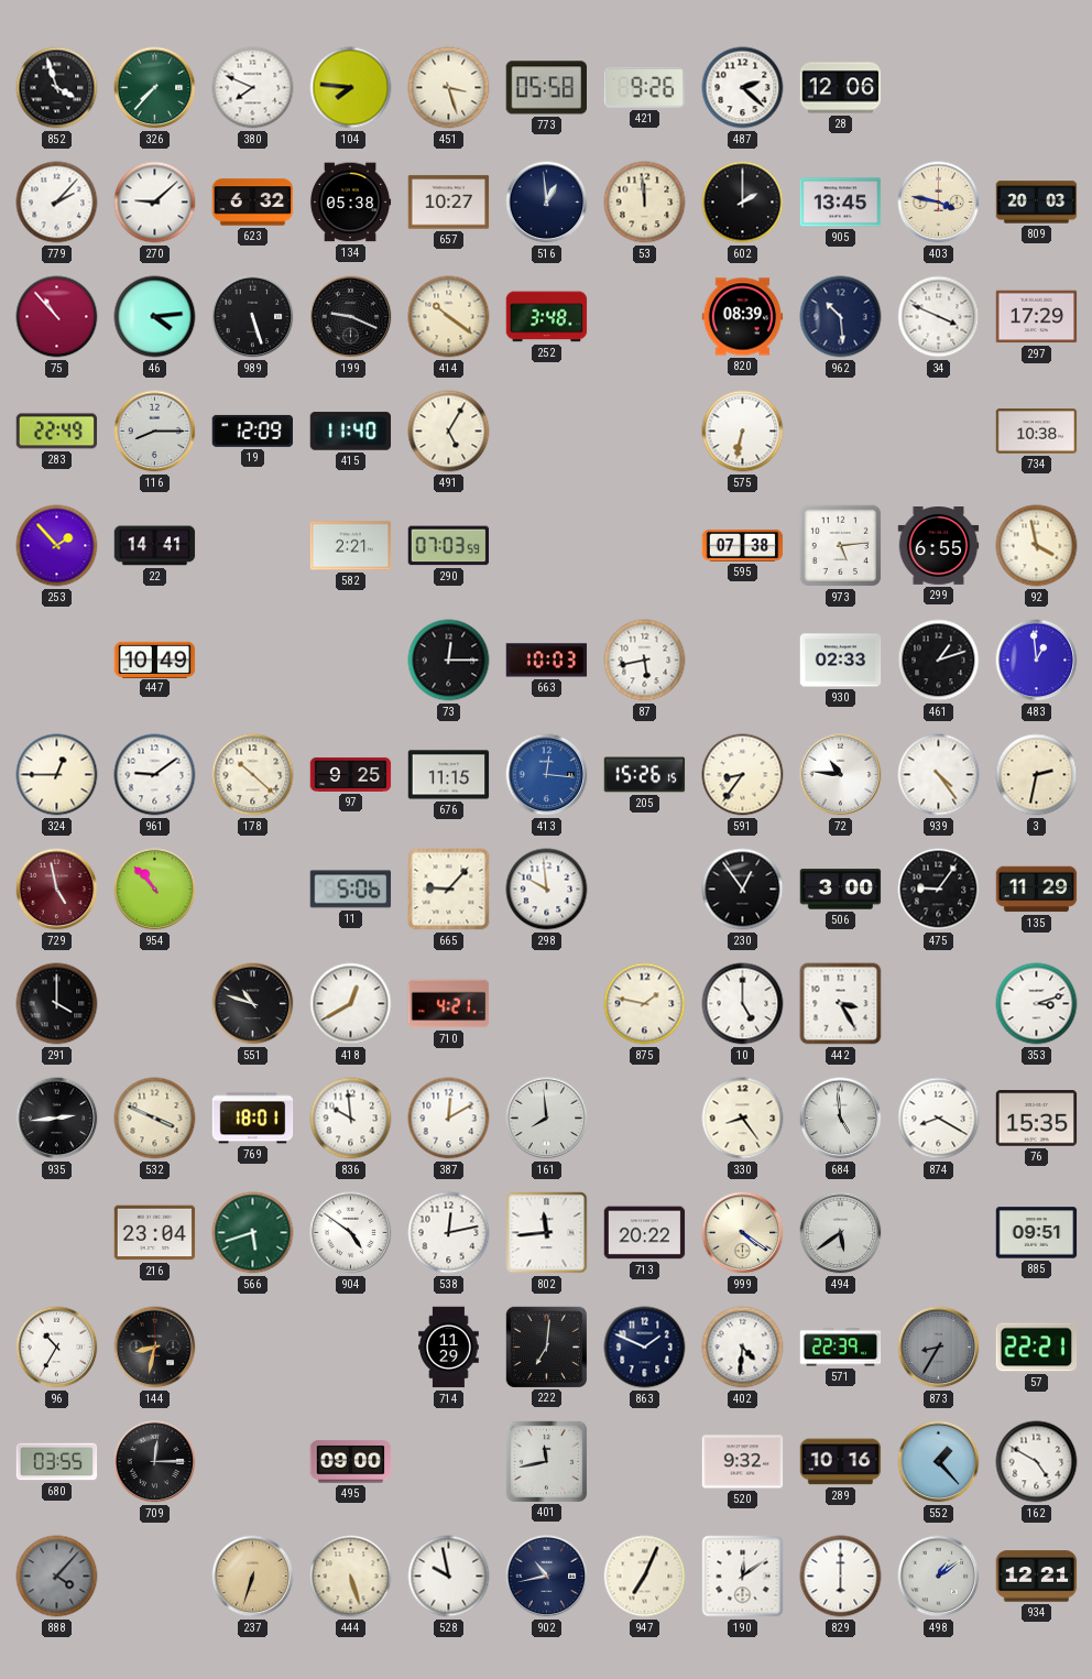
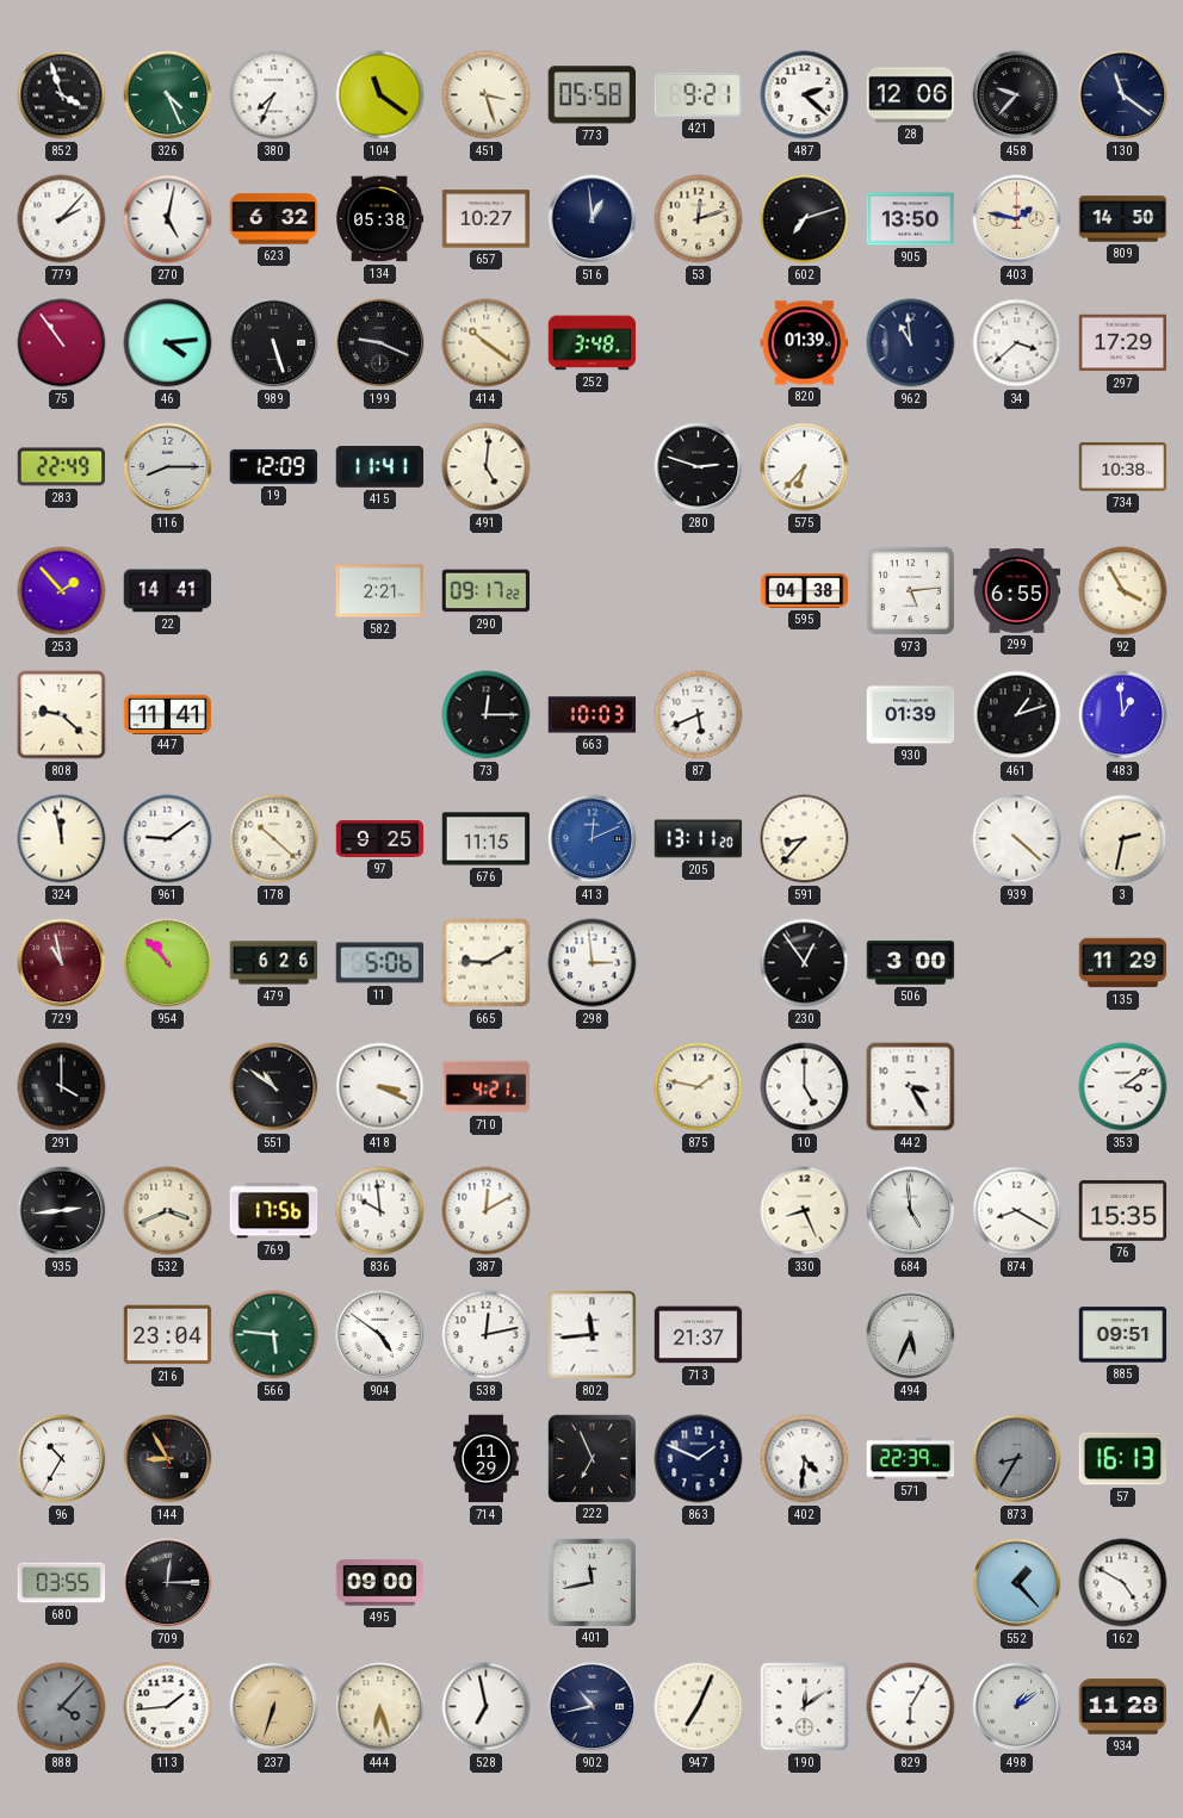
326: 7:37 -> 4:26
380: 7:49 -> 7:34
104: 7:46 -> 11:21
421: 9:26 -> 9:21
458: none -> 9:37
130: none -> 11:21
270: 9:08 -> 5:02
53: 11:59 -> 12:12
602: 2:00 -> 7:12
905: 13:45 -> 13:50
403: 3:47 -> 1:47
809: 20:03 -> 14:50
75: 10:53 -> 10:54
820: 08:39 -> 01:39
962: 10:29 -> 10:59
34: 3:49 -> 3:38
415: 11:40 -> 11:41
491: 5:05 -> 5:01
280: none -> 2:48
575: 6:32 -> 6:37
290: 07:03 -> 09:17
595: 07:38 -> 04:38
92: 3:58 -> 3:55
808: none -> 9:22
447: 10:49 -> 11:41
87: 5:43 -> 5:41
930: 02:33 -> 01:39
324: 12:45 -> 11:58
413: 12:16 -> 12:11
205: 15:26 -> 13:11
591: 8:36 -> 8:37
72: 10:46 -> none
939: 4:24 -> 4:22
729: 4:58 -> 10:58
479: none -> 6:26
665: 9:07 -> 9:10
298: 9:59 -> 2:59
475: 9:06 -> none
551: 10:48 -> 10:51
418: 12:40 -> 3:19
353: 3:12 -> 3:09
532: 3:49 -> 3:41
769: 18:01 -> 17:56
161: 7:59 -> none
330: 8:24 -> 8:26
566: 5:42 -> 5:46
713: 20:22 -> 21:37
999: 4:21 -> none
494: 5:39 -> 5:34
144: 8:32 -> 8:55
222: 7:01 -> 6:56
57: 22:21 -> 16:13
520: 9:32 -> none
289: 10:16 -> none
113: none -> 1:44
444: 5:27 -> 6:27
528: 9:58 -> 6:58
829: 6:00 -> 6:05
934: 12:21 -> 11:28
